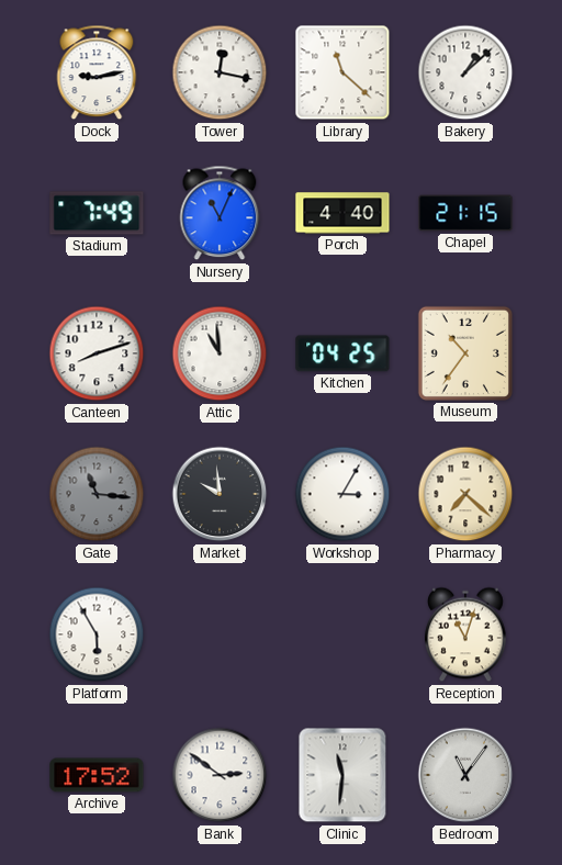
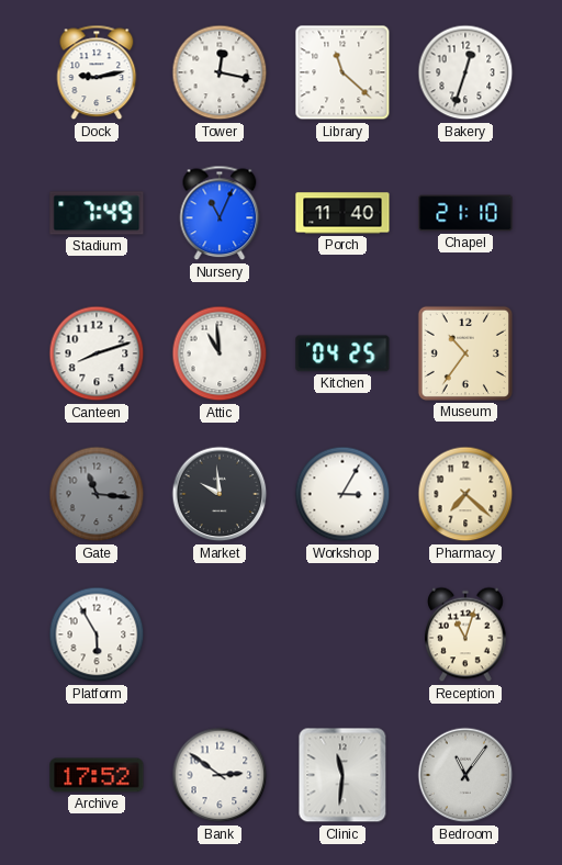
Bakery: 1:08 -> 12:33
Porch: 4:40 -> 11:40
Chapel: 21:15 -> 21:10
